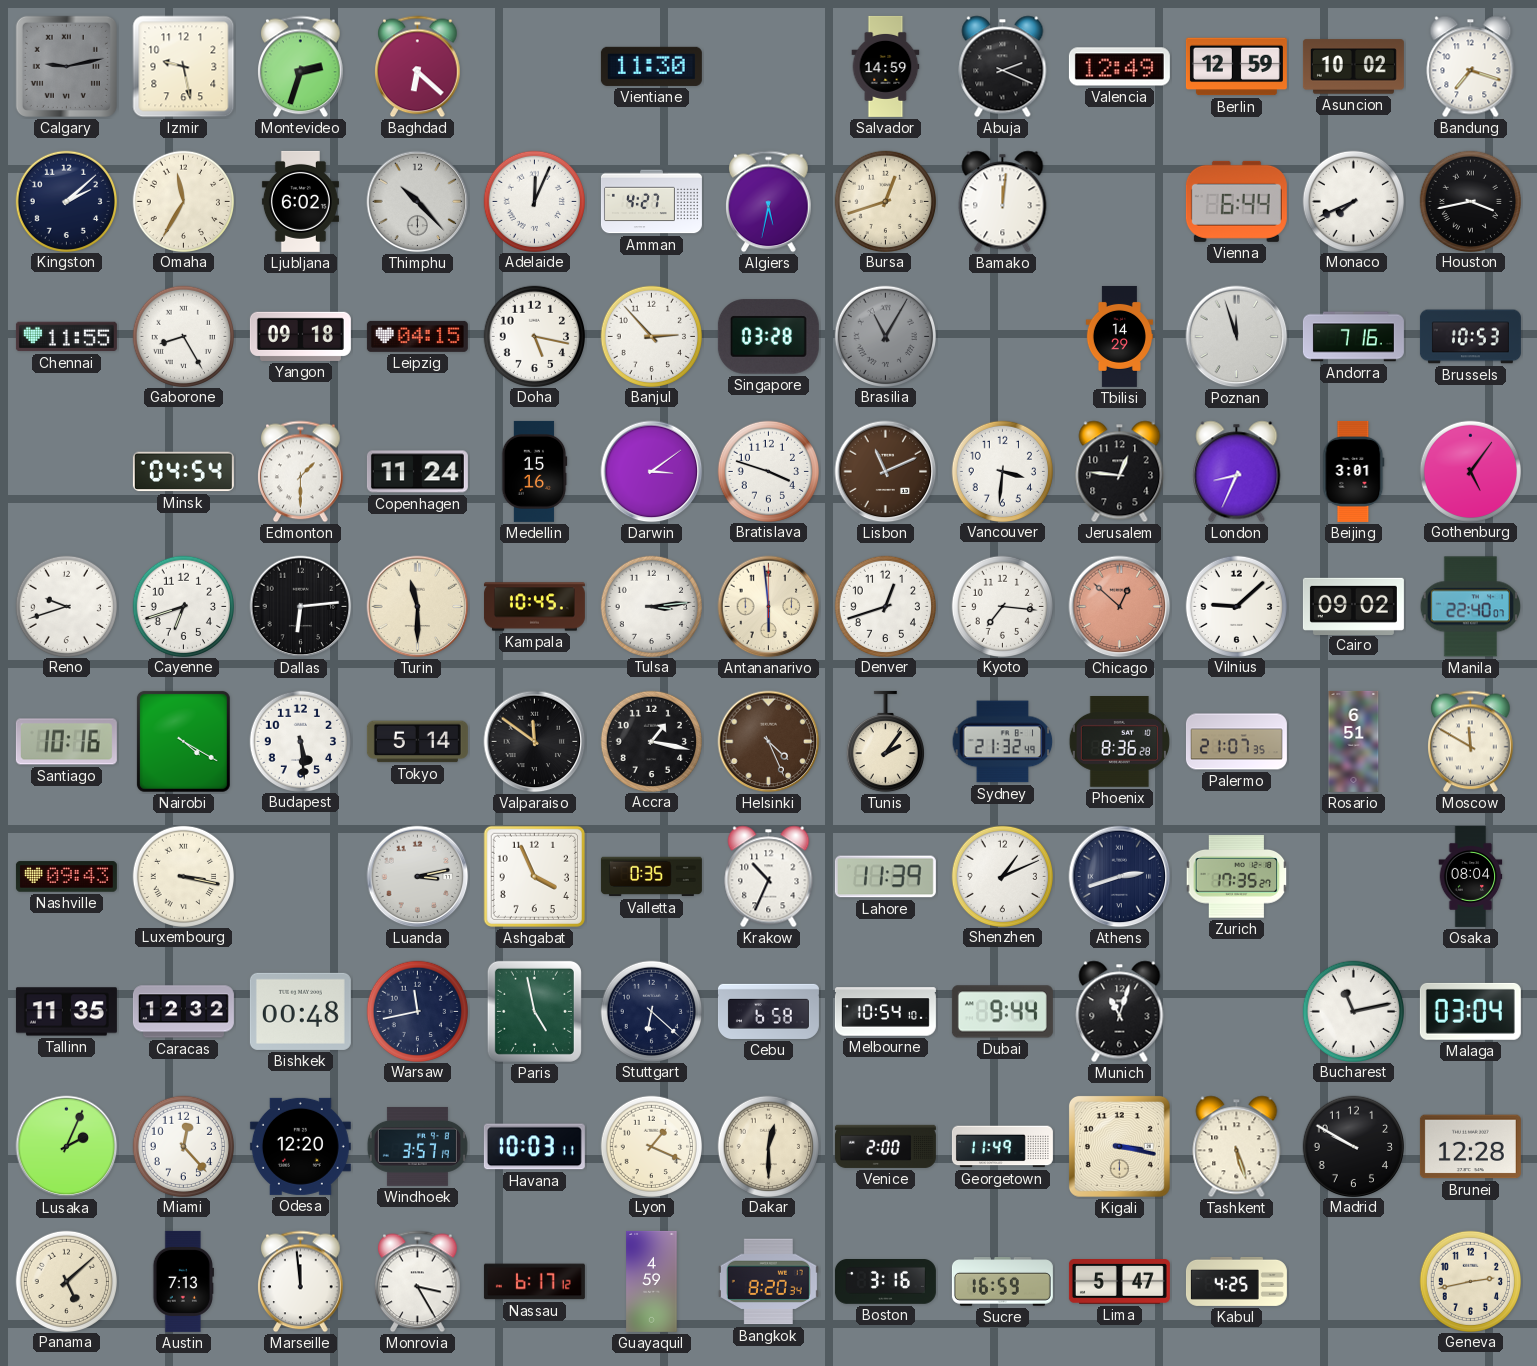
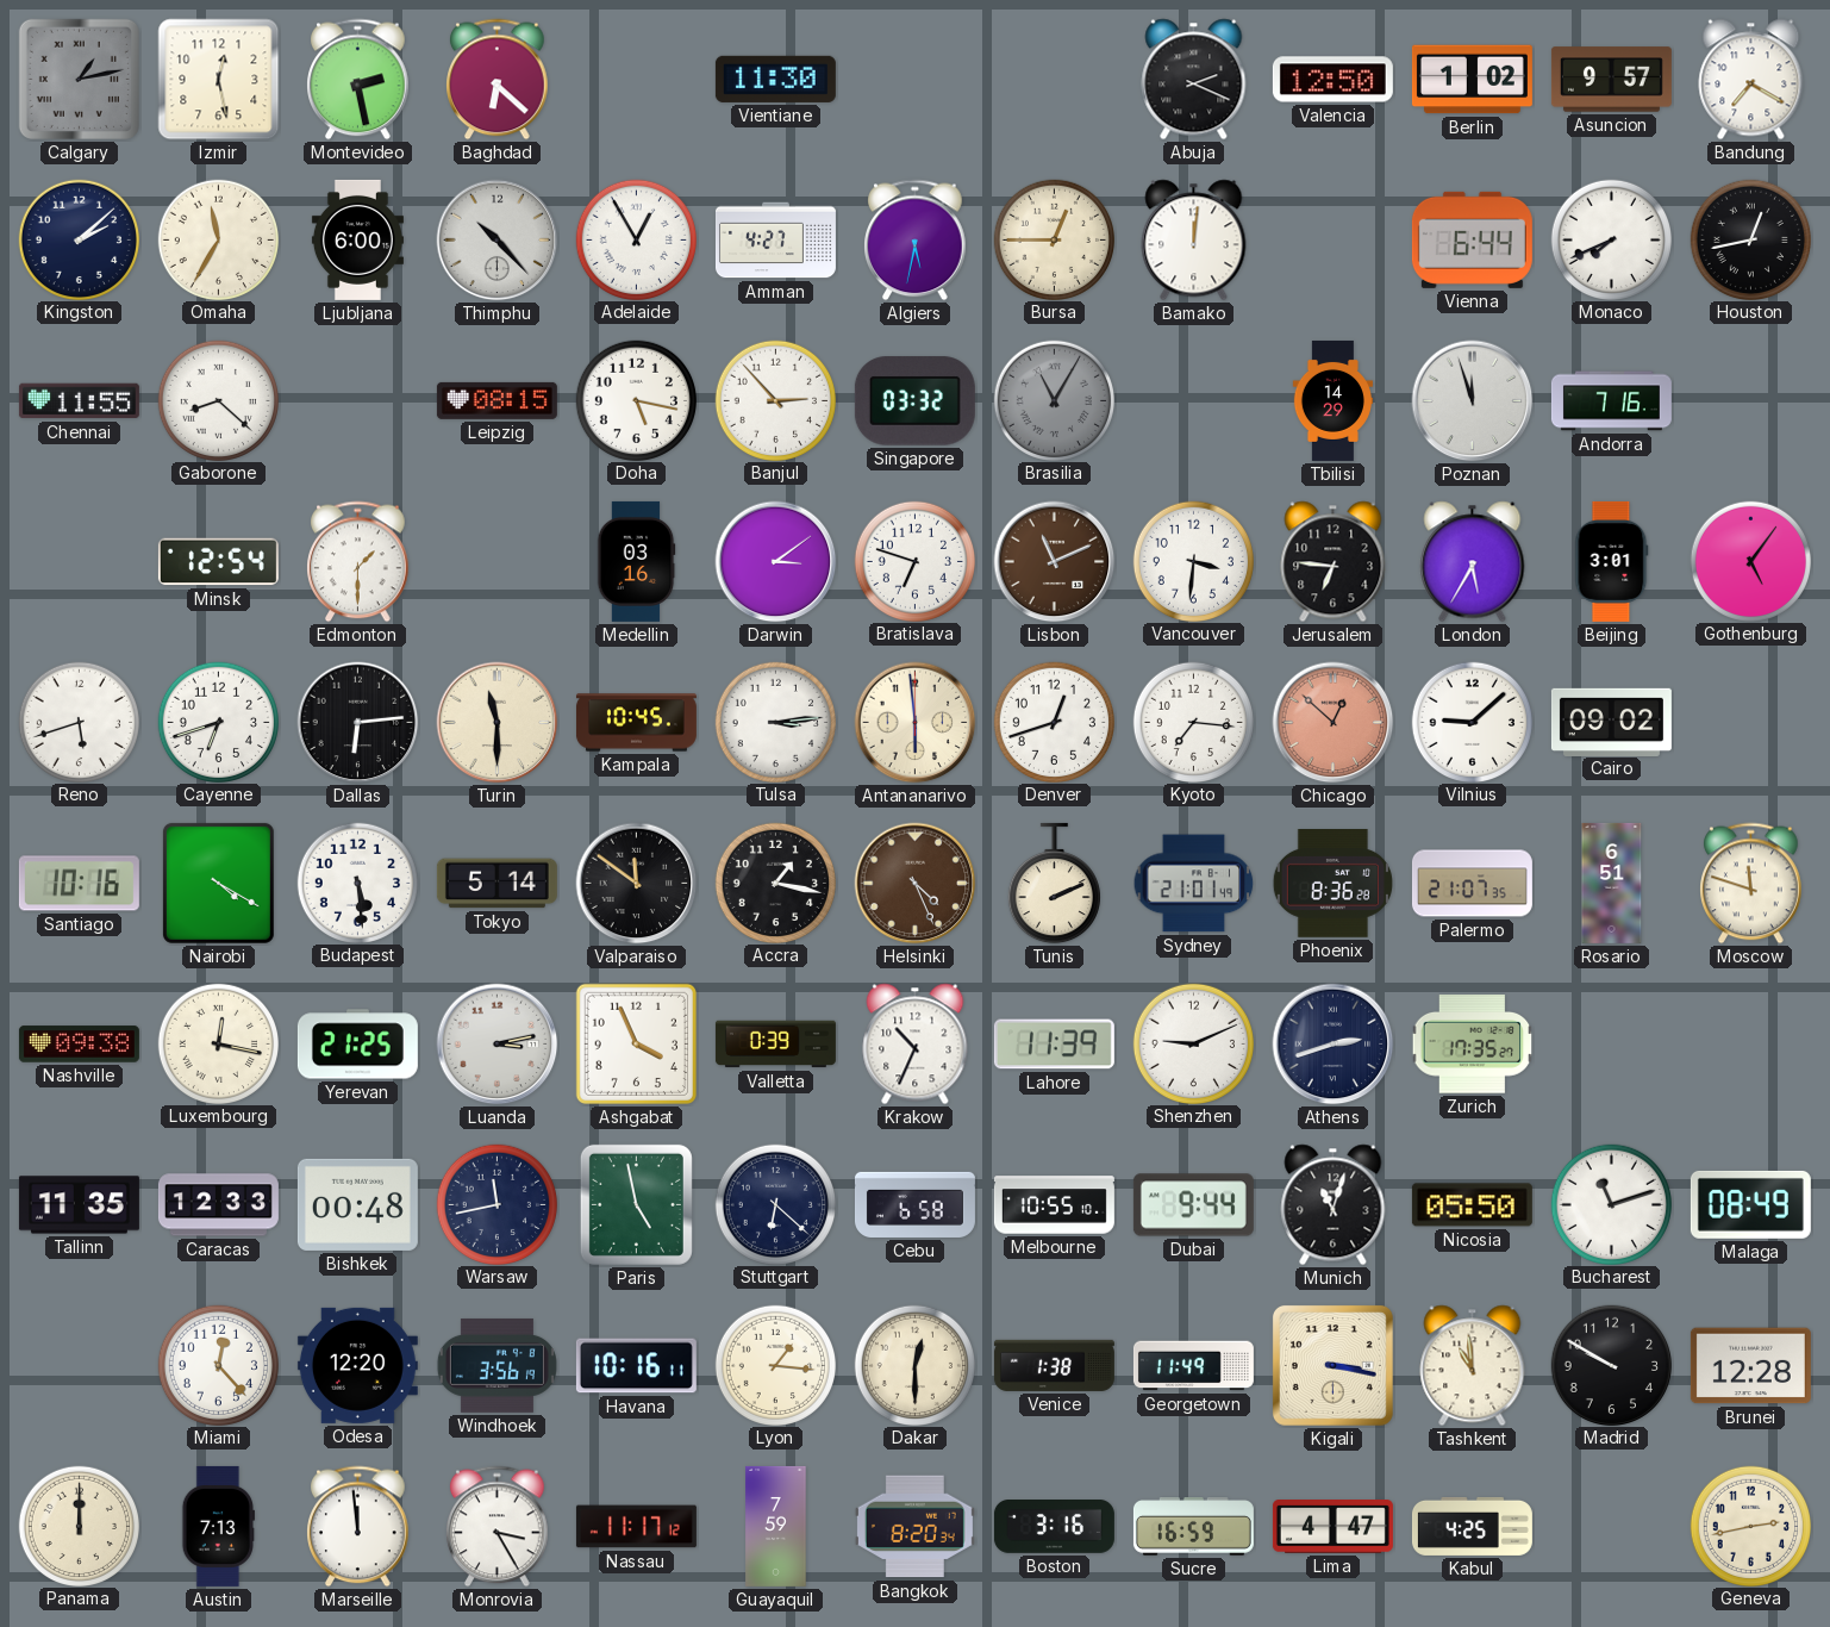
Calgary: 9:13 -> 1:13
Izmir: 9:28 -> 12:28
Montevideo: 2:33 -> 2:28
Salvador: 14:59 -> none
Valencia: 12:49 -> 12:50
Berlin: 12:59 -> 1:02
Asuncion: 10:02 -> 9:57
Bandung: 7:18 -> 7:20
Ljubljana: 6:02 -> 6:00
Adelaide: 12:04 -> 12:55
Bursa: 12:42 -> 12:45
Houston: 3:43 -> 12:43
Gaborone: 8:25 -> 8:22
Yangon: 09:18 -> none
Leipzig: 04:15 -> 08:15
Singapore: 03:28 -> 03:32
Brussels: 10:53 -> none
Minsk: 04:54 -> 12:54
Copenhagen: 11:24 -> none
Medellin: 15:16 -> 03:16
Bratislava: 3:48 -> 6:48
Jerusalem: 12:46 -> 6:46
London: 8:34 -> 5:35
Reno: 9:42 -> 5:42
Manila: 22:40 -> none
Tunis: 2:06 -> 2:11
Sydney: 21:32 -> 21:01
Moscow: 11:50 -> 11:48
Nashville: 09:43 -> 09:38
Luxembourg: 3:17 -> 12:17
Yerevan: none -> 21:25
Valletta: 0:35 -> 0:39
Shenzhen: 1:11 -> 9:11
Osaka: 08:04 -> none
Caracas: 12:32 -> 12:33
Melbourne: 10:54 -> 10:55
Nicosia: none -> 05:50
Bucharest: 11:13 -> 11:12
Malaga: 03:04 -> 08:49
Lusaka: 2:04 -> none
Windhoek: 3:57 -> 3:56
Havana: 10:03 -> 10:16
Lyon: 1:19 -> 1:16
Venice: 2:00 -> 1:38
Tashkent: 5:27 -> 10:59
Panama: 5:08 -> 12:00
Nassau: 6:17 -> 11:17
Guayaquil: 4:59 -> 7:59
Lima: 5:47 -> 4:47
